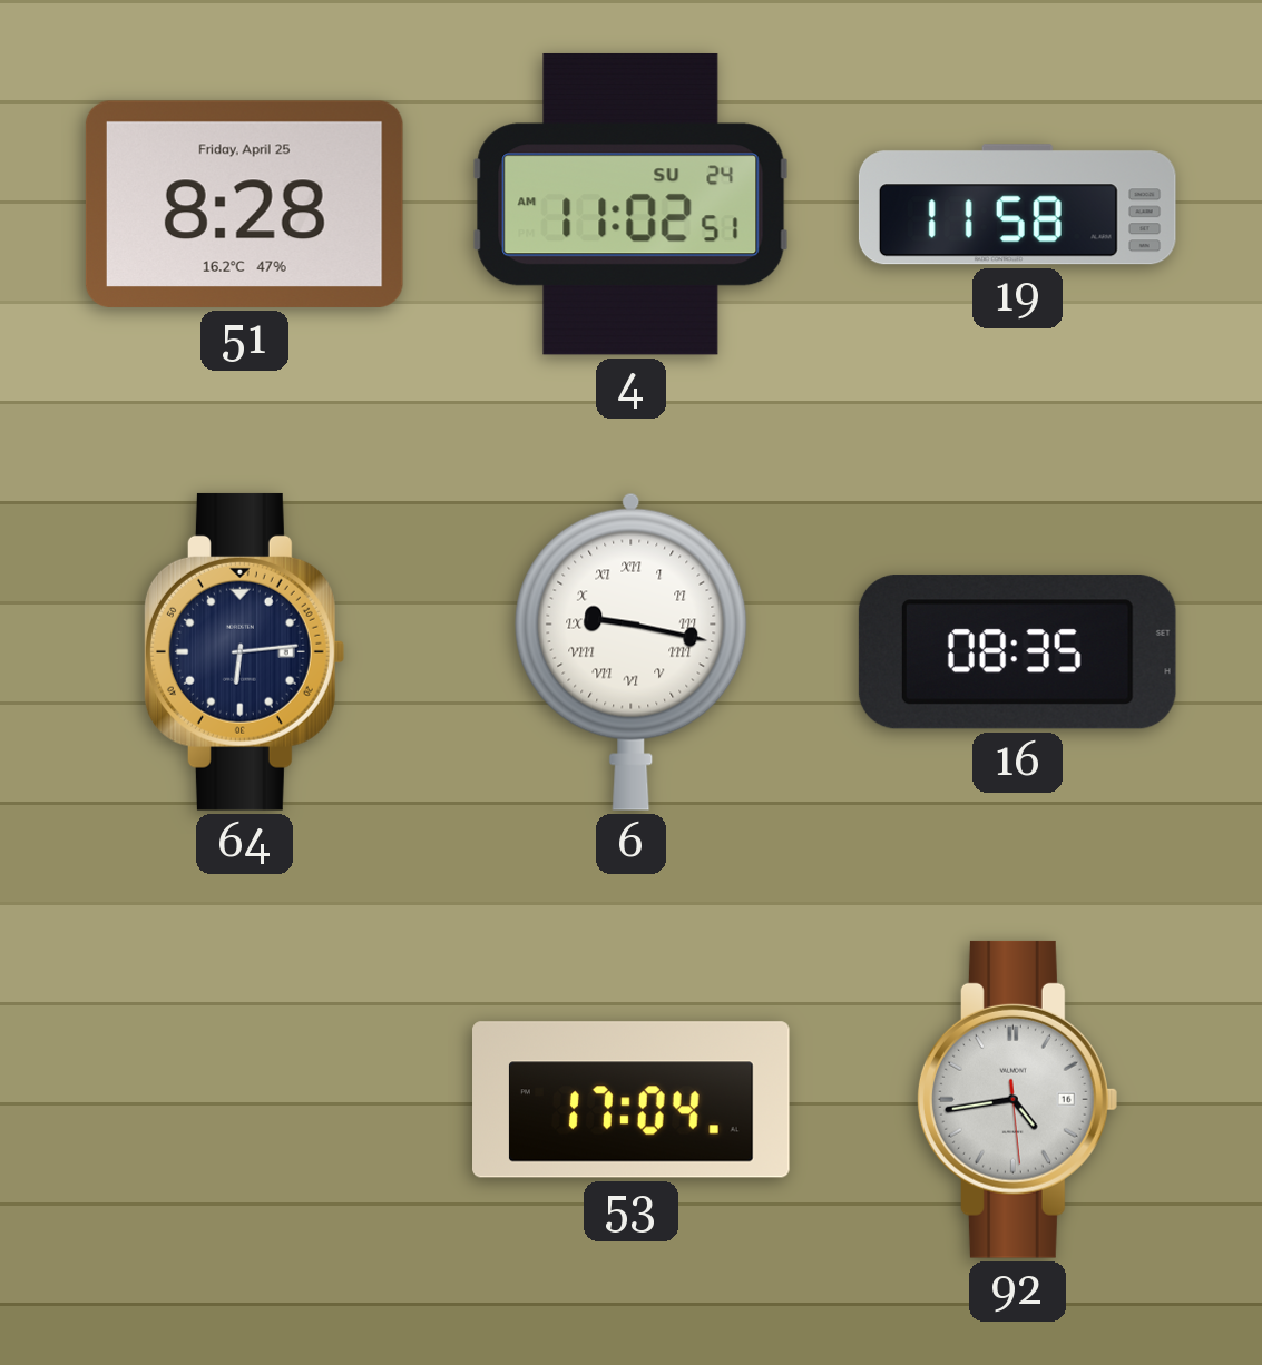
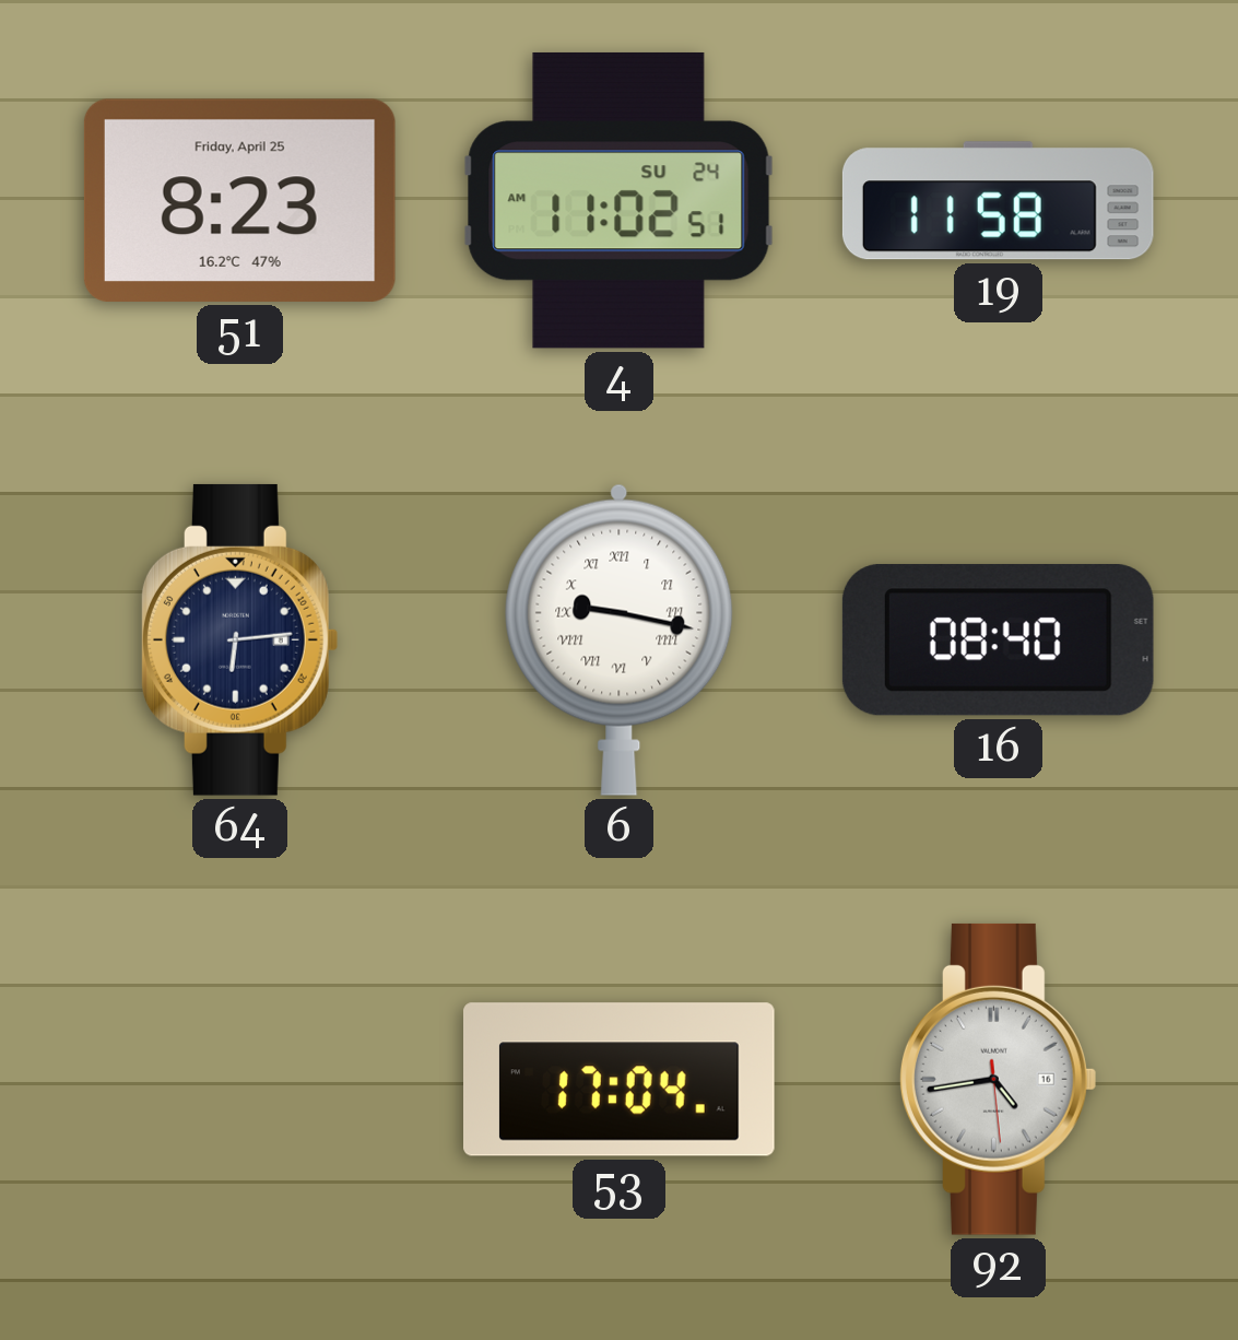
51: 8:28 -> 8:23
16: 08:35 -> 08:40
